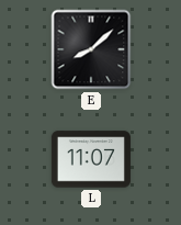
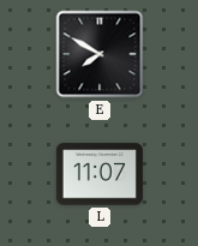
E: 8:08 -> 7:50
